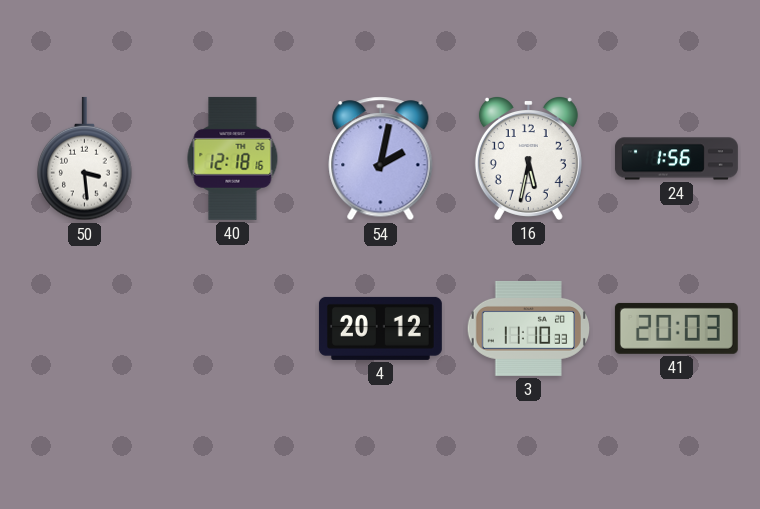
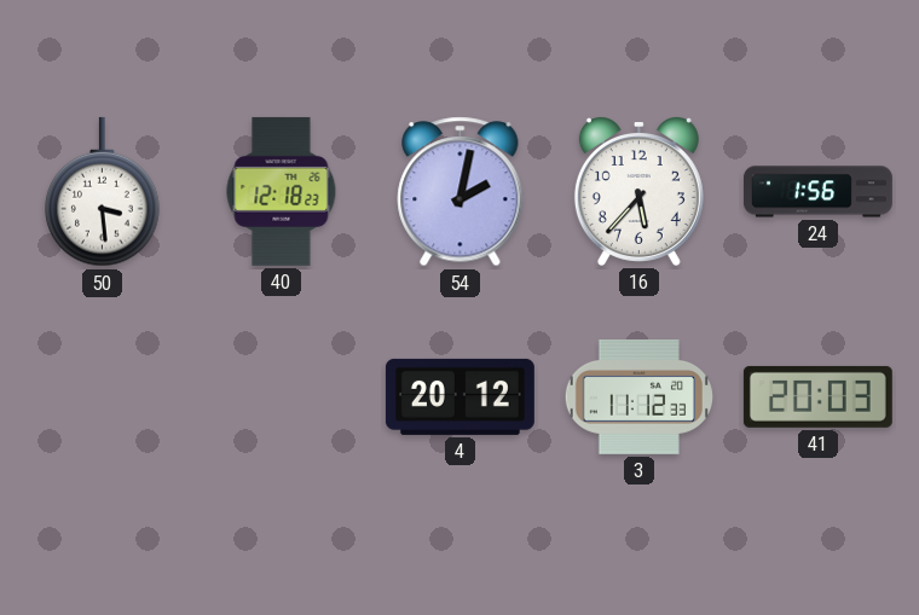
40: 12:18:16 -> 12:18:23
16: 5:32 -> 5:37
3: 11:10 -> 11:12
